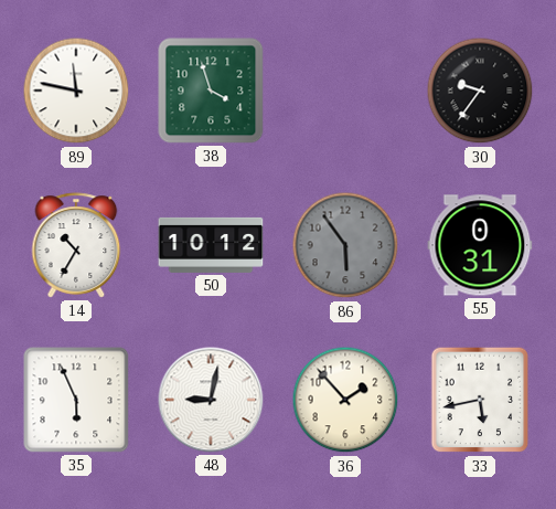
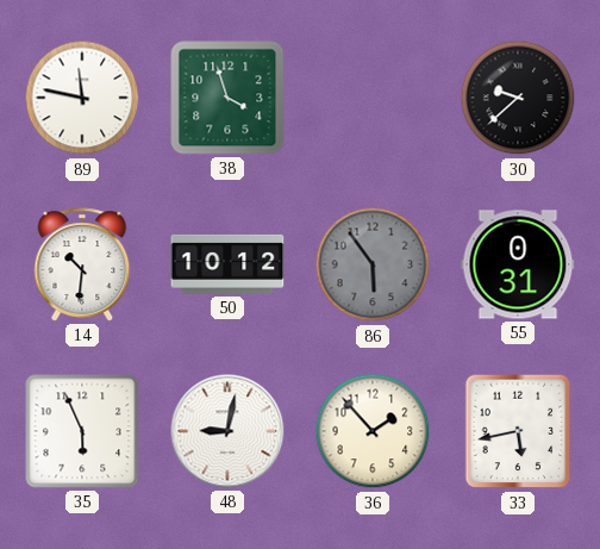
30: 9:36 -> 9:38
14: 10:35 -> 10:31
